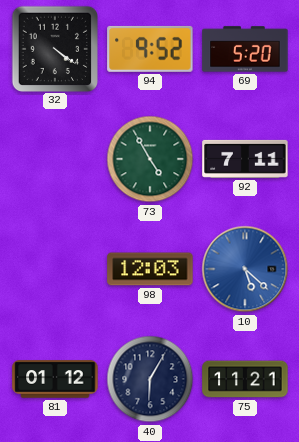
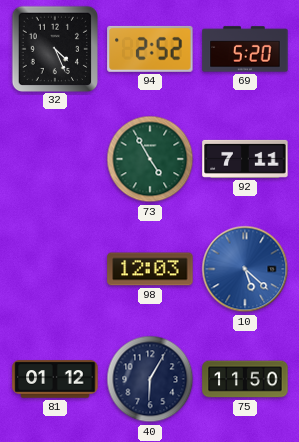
32: 4:21 -> 4:26
94: 9:52 -> 2:52
75: 11:21 -> 11:50
